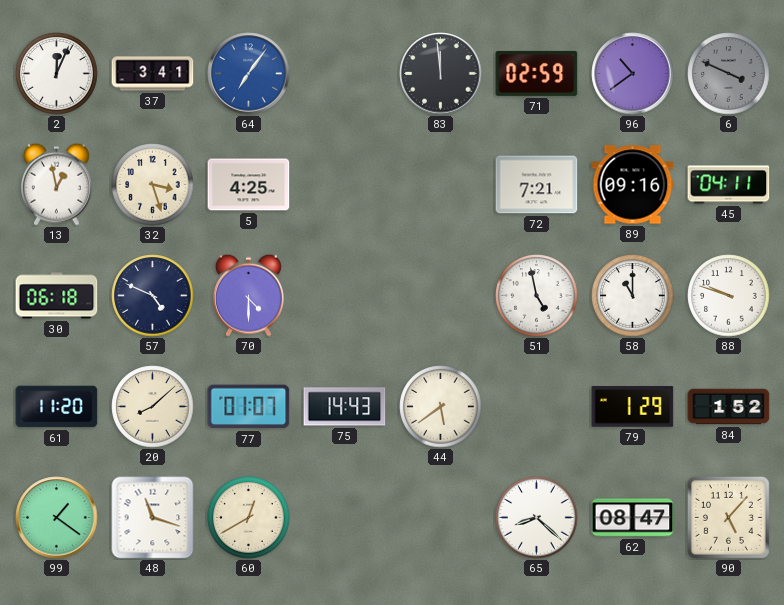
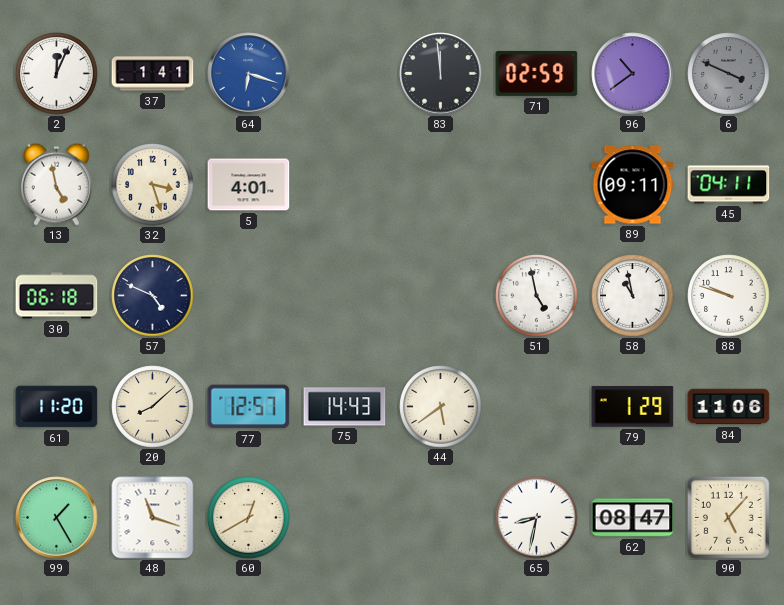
37: 3:41 -> 1:41
64: 7:06 -> 6:18
13: 12:58 -> 4:58
5: 4:25 -> 4:01
72: 7:21 -> none
89: 09:16 -> 09:11
70: 4:30 -> none
58: 11:00 -> 10:58
77: 01:07 -> 12:57
84: 1:52 -> 11:06
99: 1:21 -> 1:25
65: 8:22 -> 8:32
